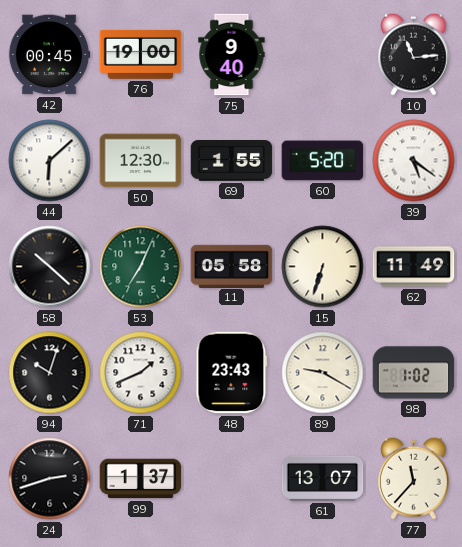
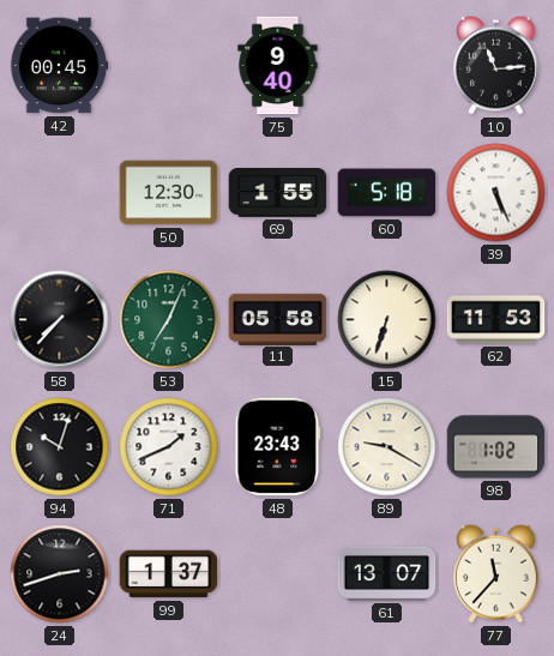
76: 19:00 -> none
44: 6:08 -> none
60: 5:20 -> 5:18
39: 5:21 -> 5:26
58: 10:22 -> 7:37
62: 11:49 -> 11:53
